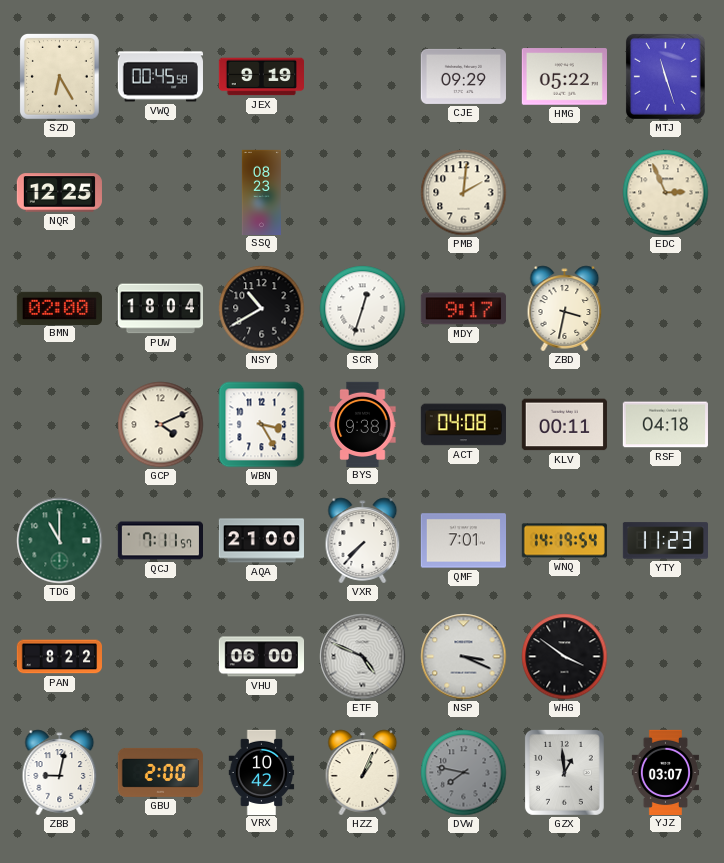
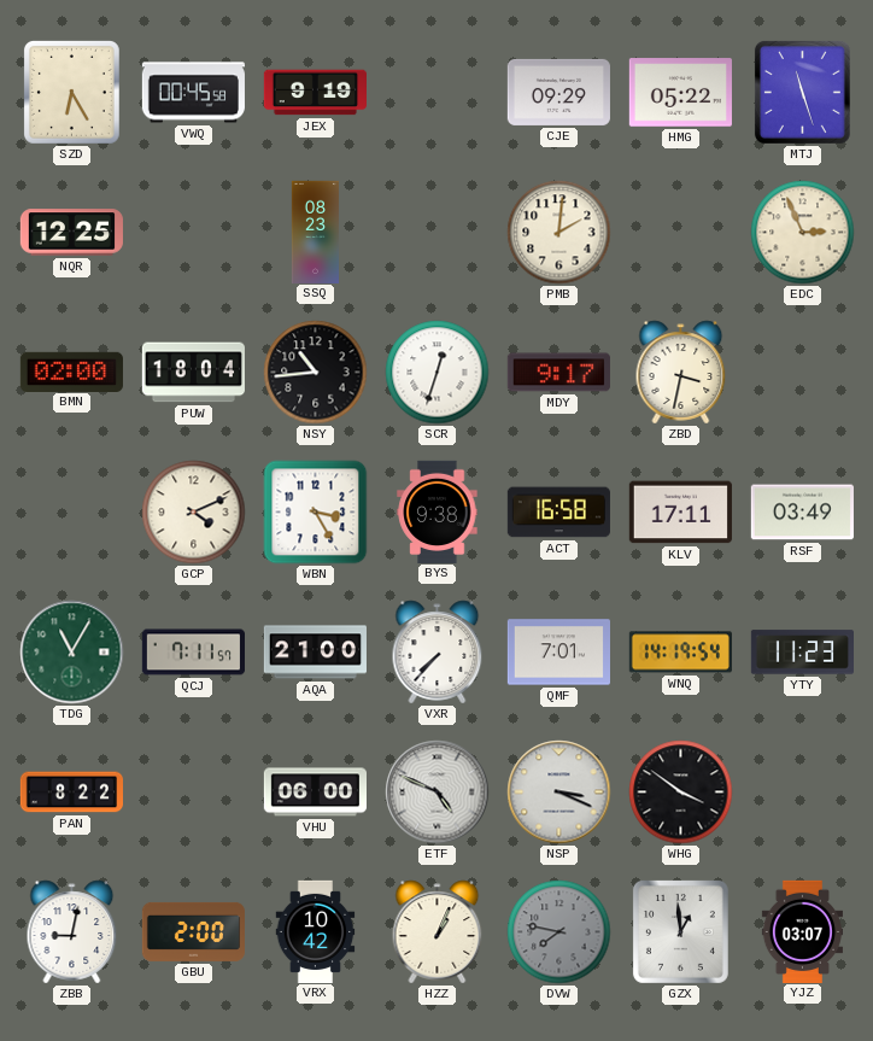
NSY: 10:40 -> 10:44
ACT: 04:08 -> 16:58
KLV: 00:11 -> 17:11
RSF: 04:18 -> 03:49
TDG: 11:00 -> 11:05
